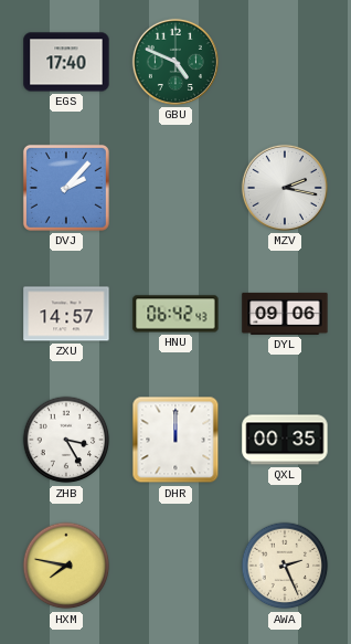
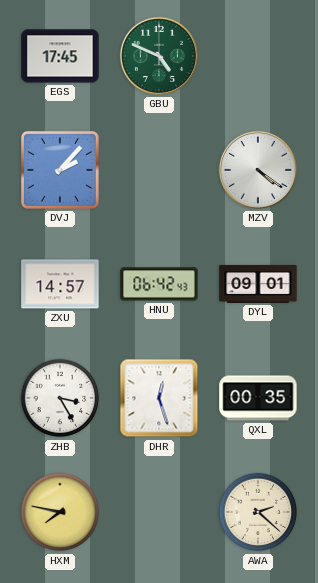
EGS: 17:40 -> 17:45
MZV: 2:17 -> 4:21
DYL: 09:06 -> 09:01
DHR: 12:00 -> 12:27
AWA: 2:26 -> 2:22
